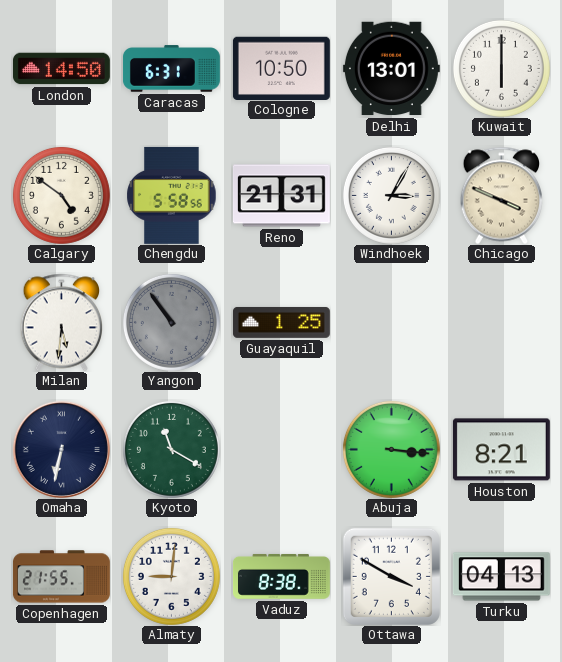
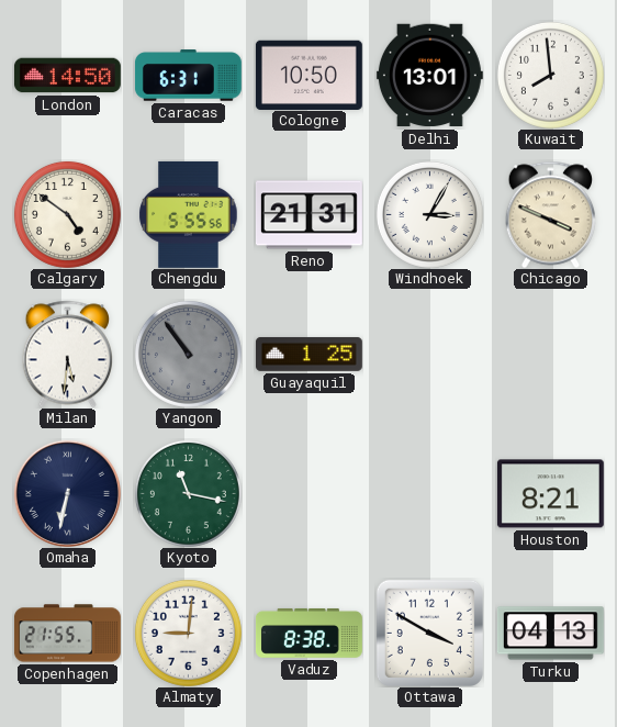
Kuwait: 6:00 -> 7:59
Chengdu: 5:58 -> 5:55
Kyoto: 11:20 -> 11:17
Abuja: 3:16 -> none
